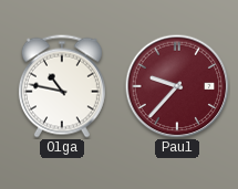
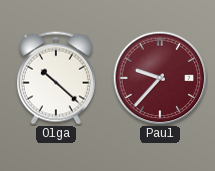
Olga: 10:47 -> 10:22
